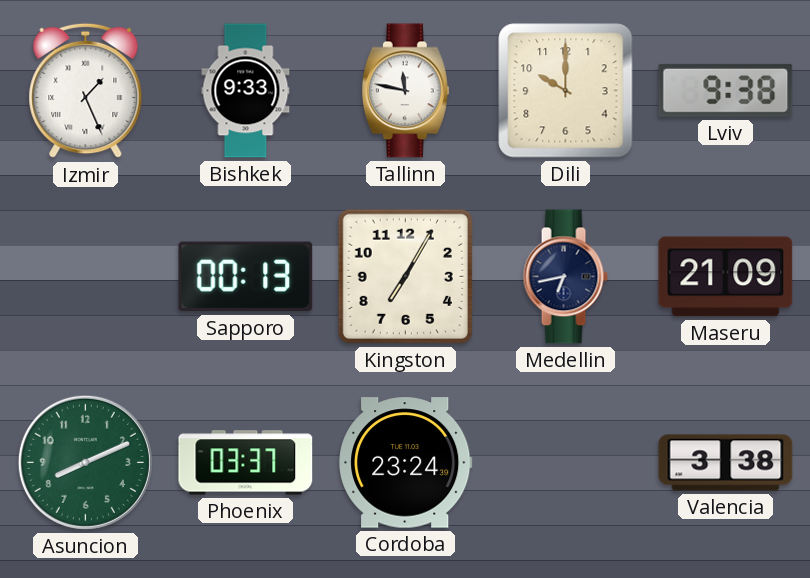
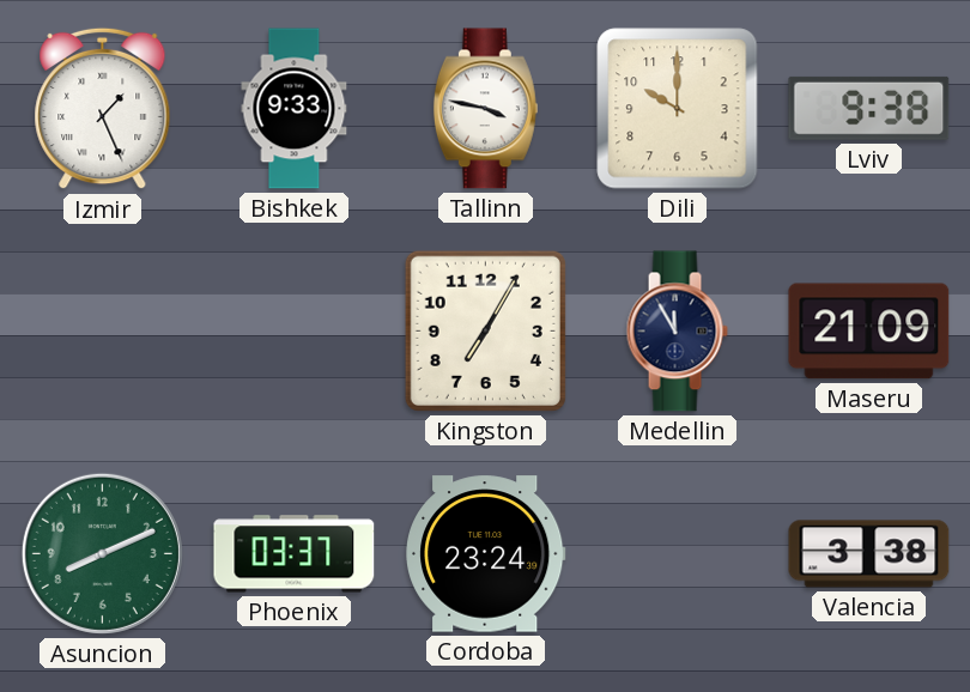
Tallinn: 11:47 -> 3:47
Sapporo: 00:13 -> none
Medellin: 6:43 -> 11:55
